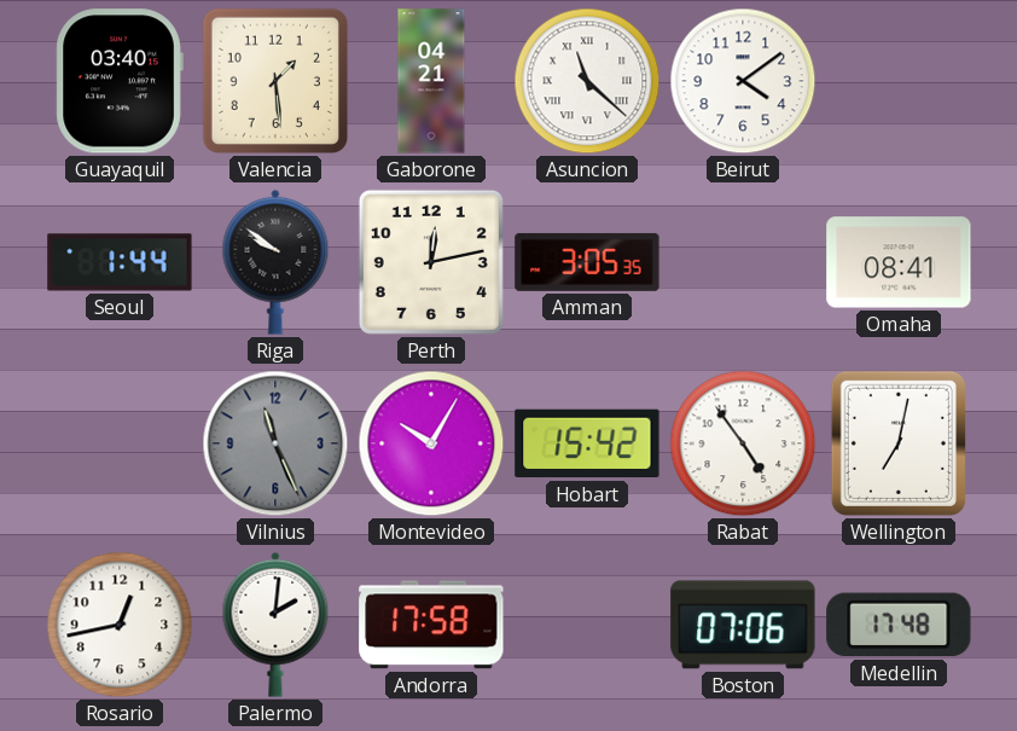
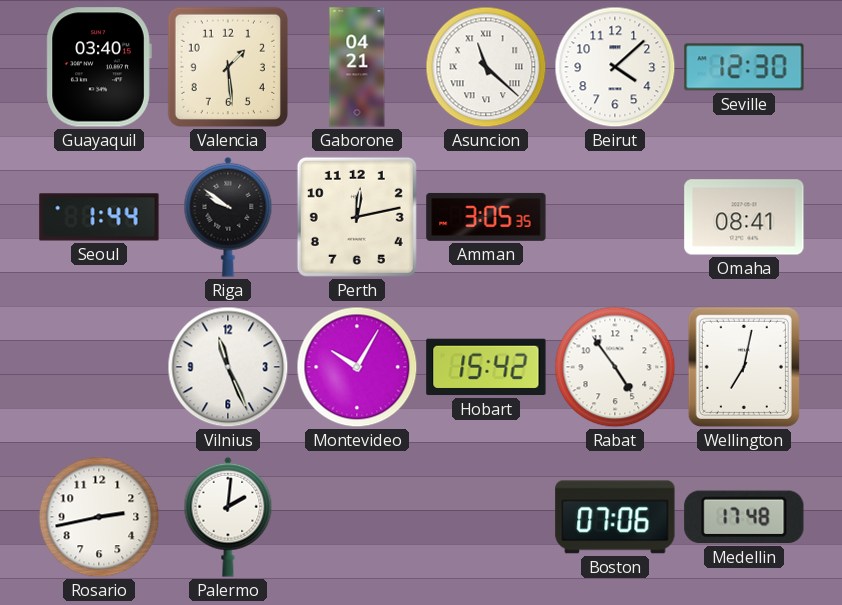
Beirut: 4:09 -> 4:08
Seville: none -> 12:30
Vilnius dial: grey -> white
Rosario: 12:43 -> 2:43
Andorra: 17:58 -> none
